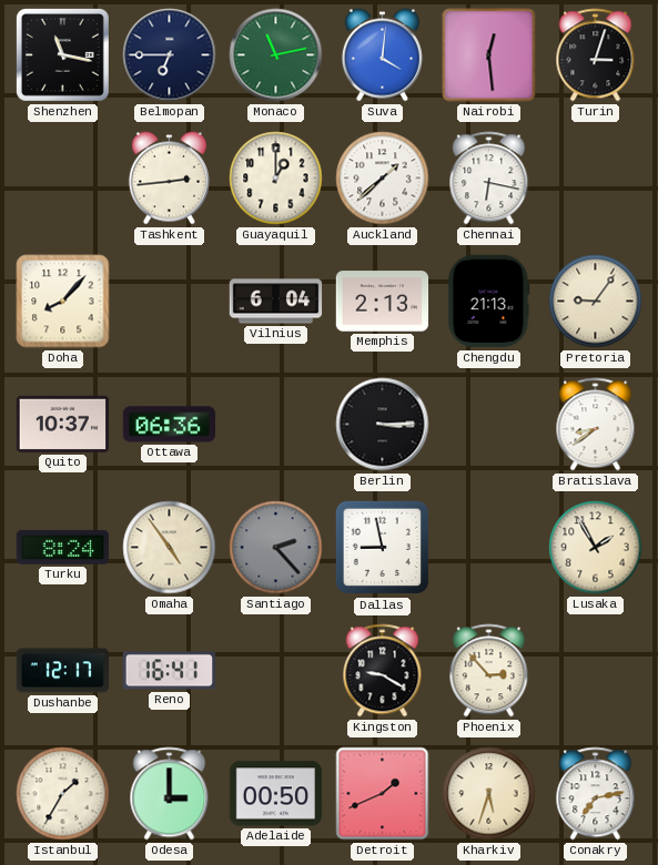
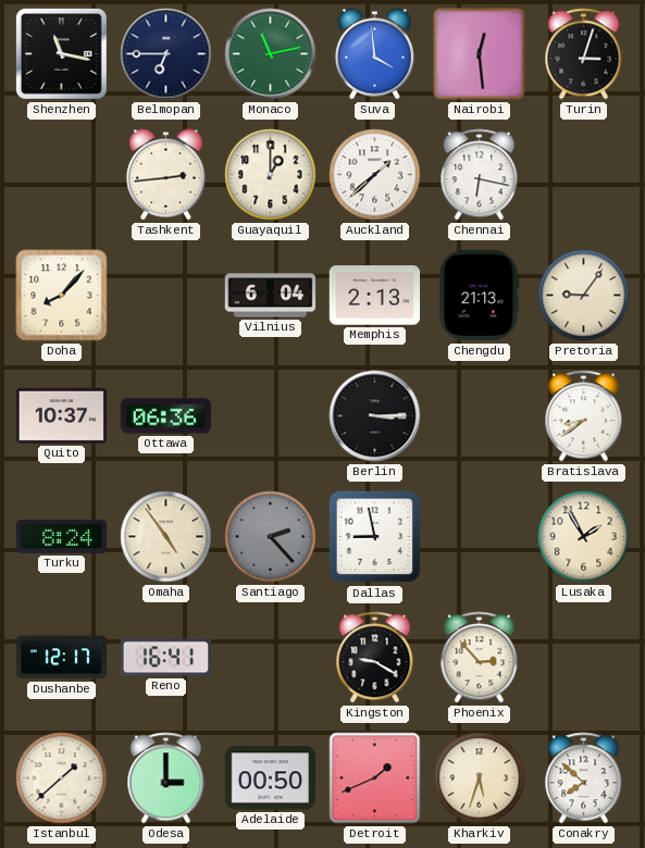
Suva: 4:01 -> 3:59
Istanbul: 1:35 -> 1:38
Conakry: 7:13 -> 7:52
